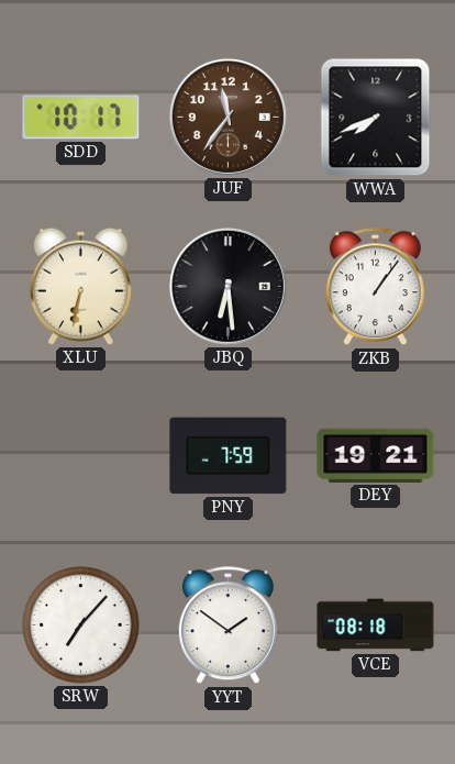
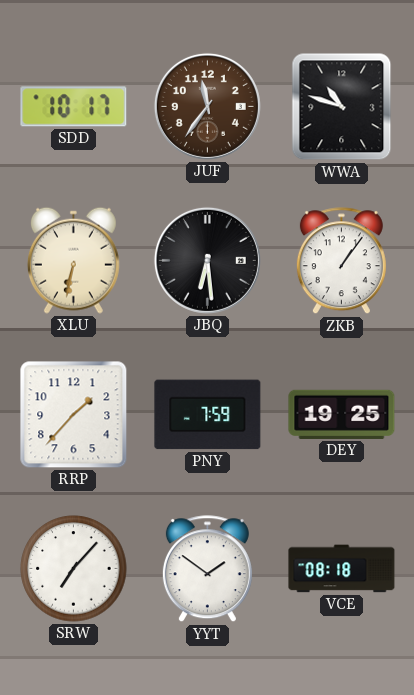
WWA: 7:41 -> 10:48
RRP: none -> 1:37
DEY: 19:21 -> 19:25
